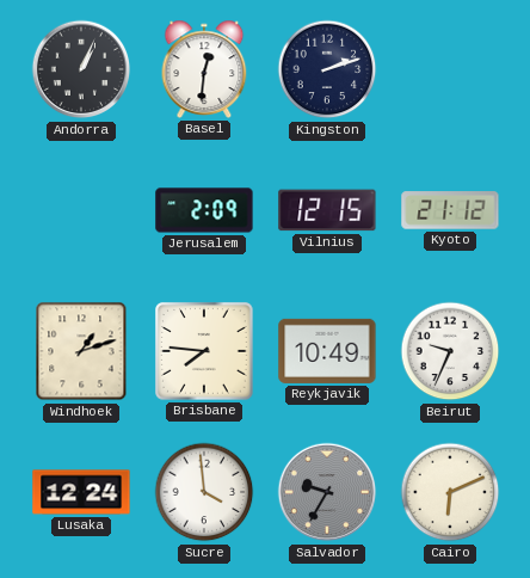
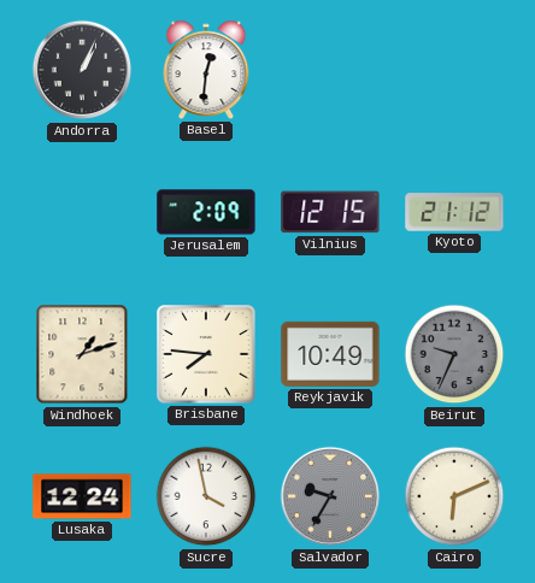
Kingston: 2:12 -> none
Beirut dial: white -> grey
Sucre: 3:59 -> 3:58
